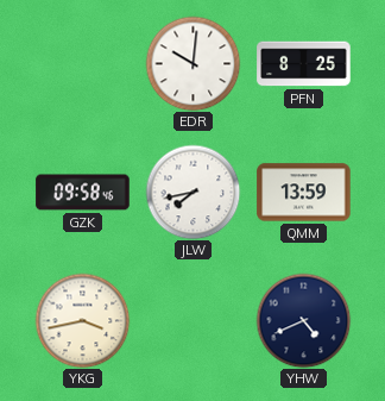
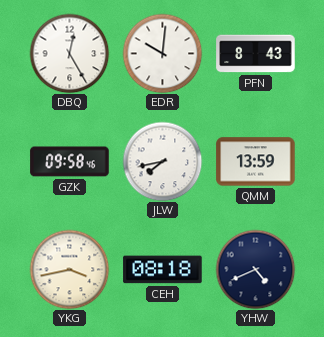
DBQ: none -> 12:25
PFN: 8:25 -> 8:43
CEH: none -> 08:18
